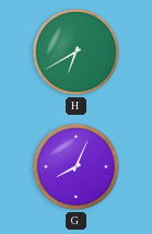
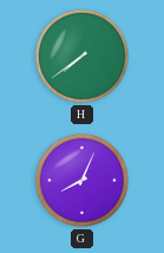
H: 6:40 -> 7:39
